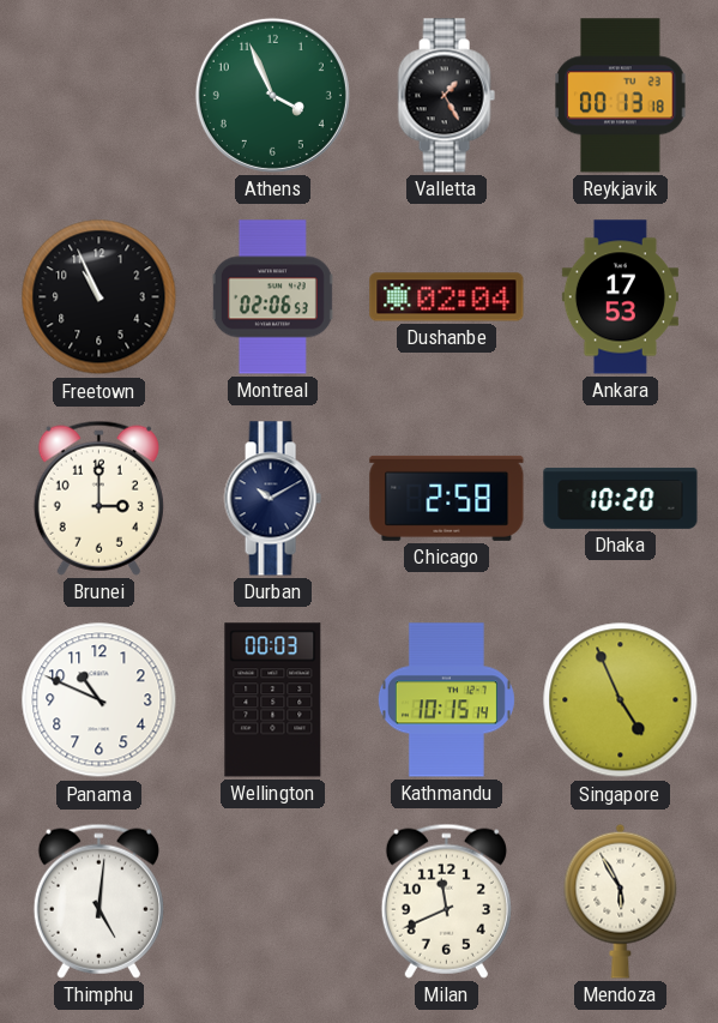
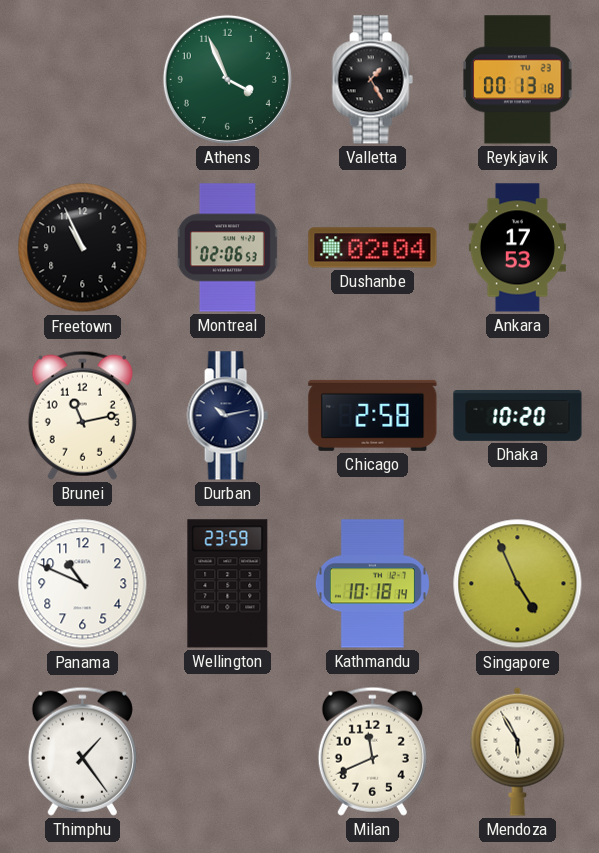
Brunei: 3:00 -> 11:13
Durban: 10:10 -> 10:13
Wellington: 00:03 -> 23:59
Kathmandu: 10:15 -> 10:18
Thimphu: 5:01 -> 1:24
